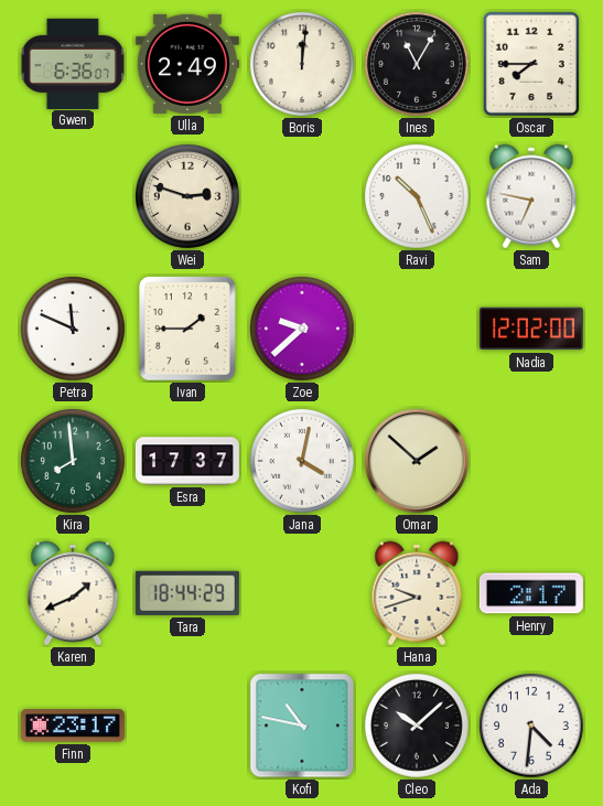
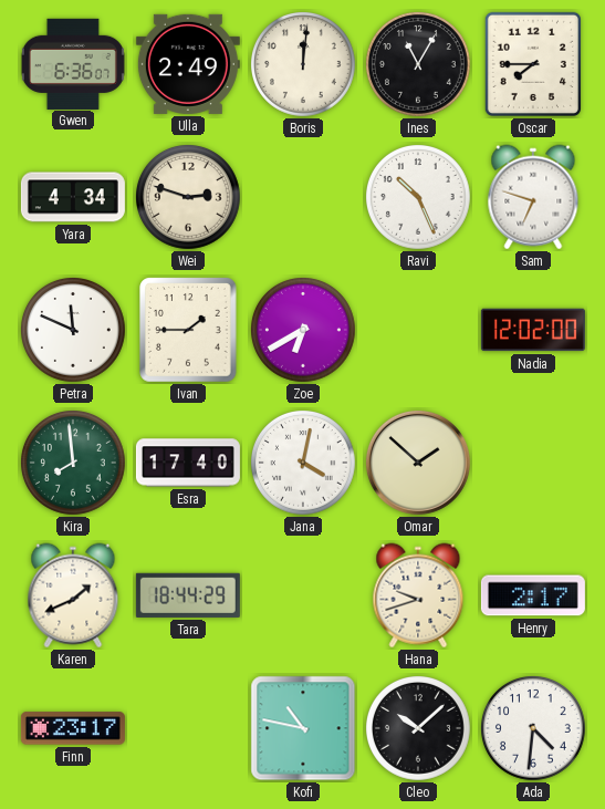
Yara: none -> 4:34
Sam: 6:47 -> 6:48
Zoe: 9:38 -> 6:40
Esra: 17:37 -> 17:40
